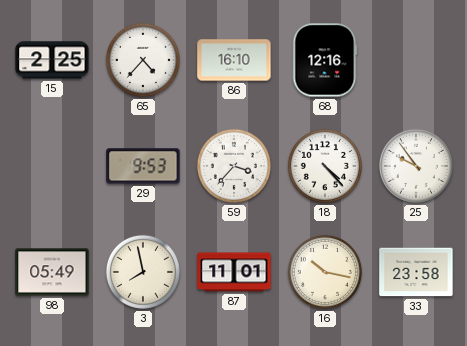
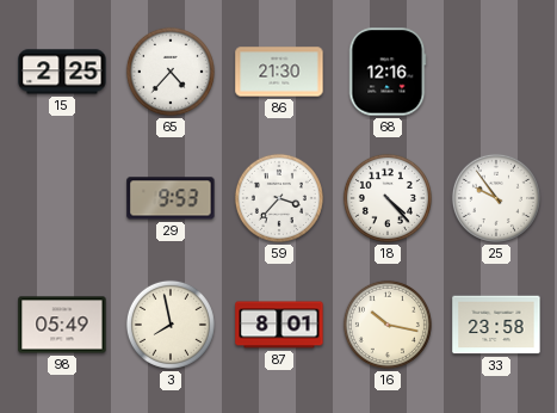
86: 16:10 -> 21:30
87: 11:01 -> 8:01
